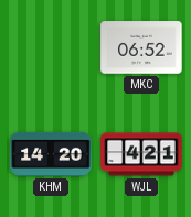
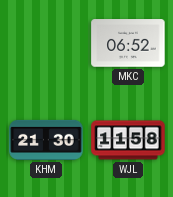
KHM: 14:20 -> 21:30
WJL: 4:21 -> 11:58
